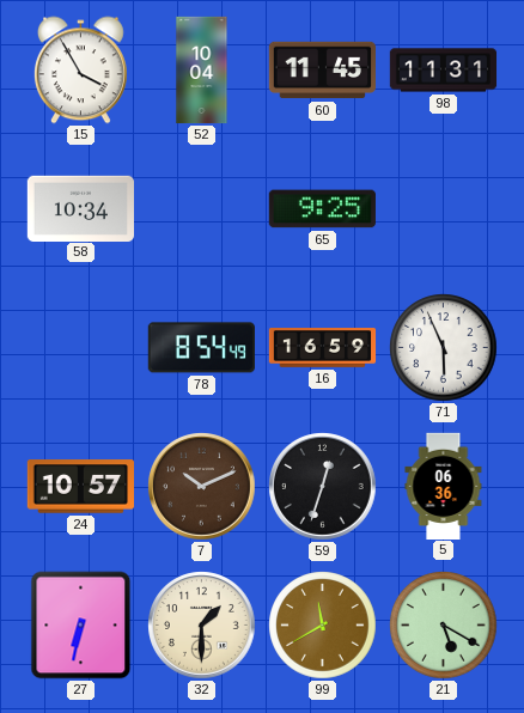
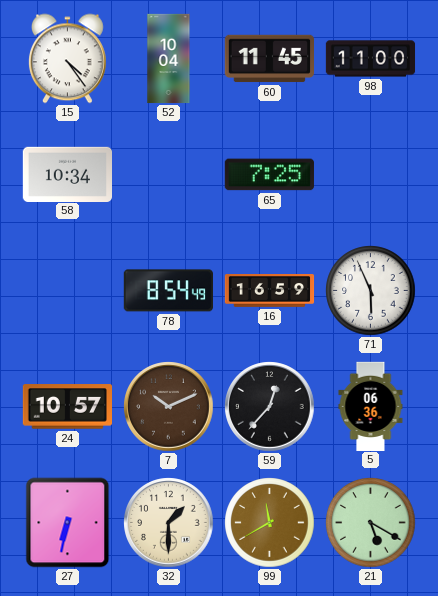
15: 3:55 -> 4:24
98: 11:31 -> 11:00
65: 9:25 -> 7:25
59: 12:33 -> 12:37
